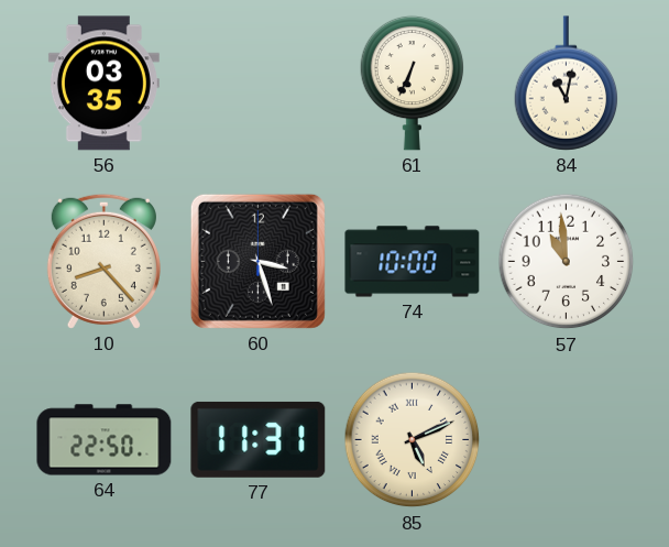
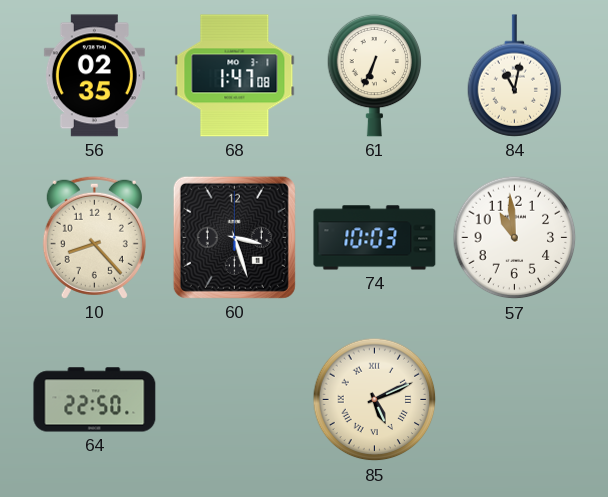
56: 03:35 -> 02:35
68: none -> 1:47
74: 10:00 -> 10:03
77: 11:31 -> none
